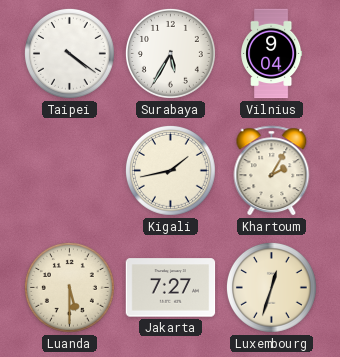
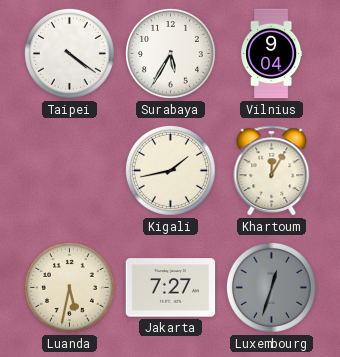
Khartoum: 2:05 -> 12:05
Luanda: 5:30 -> 5:32
Luxembourg dial: cream -> grey
